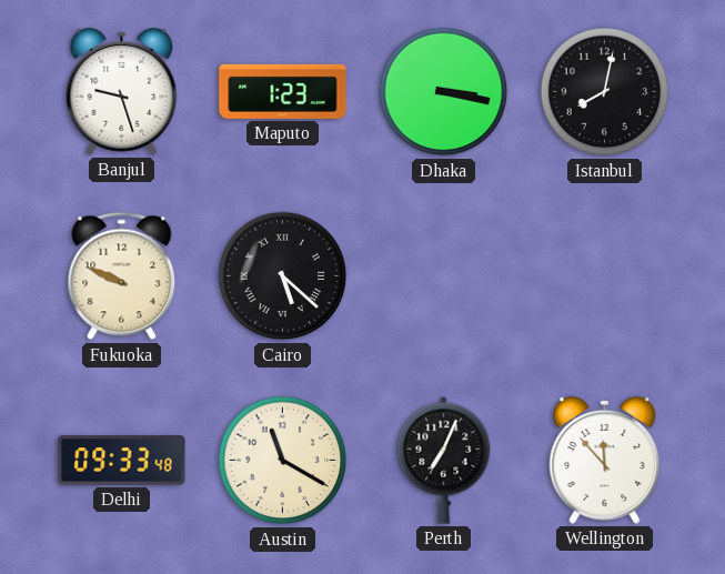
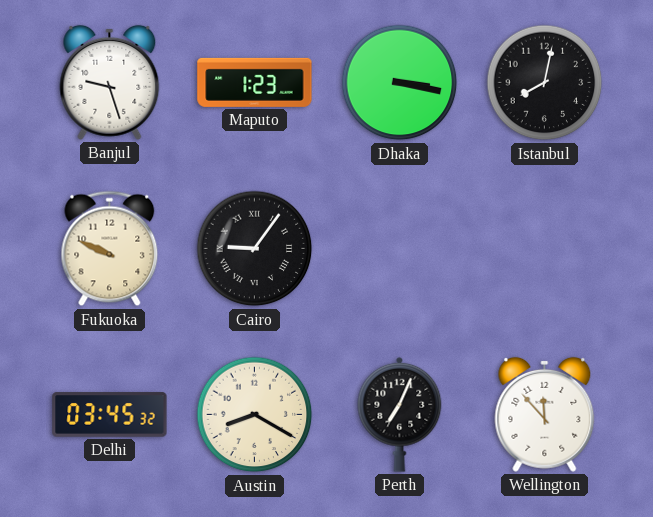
Cairo: 5:22 -> 9:06
Delhi: 09:33 -> 03:45
Austin: 11:20 -> 8:20
